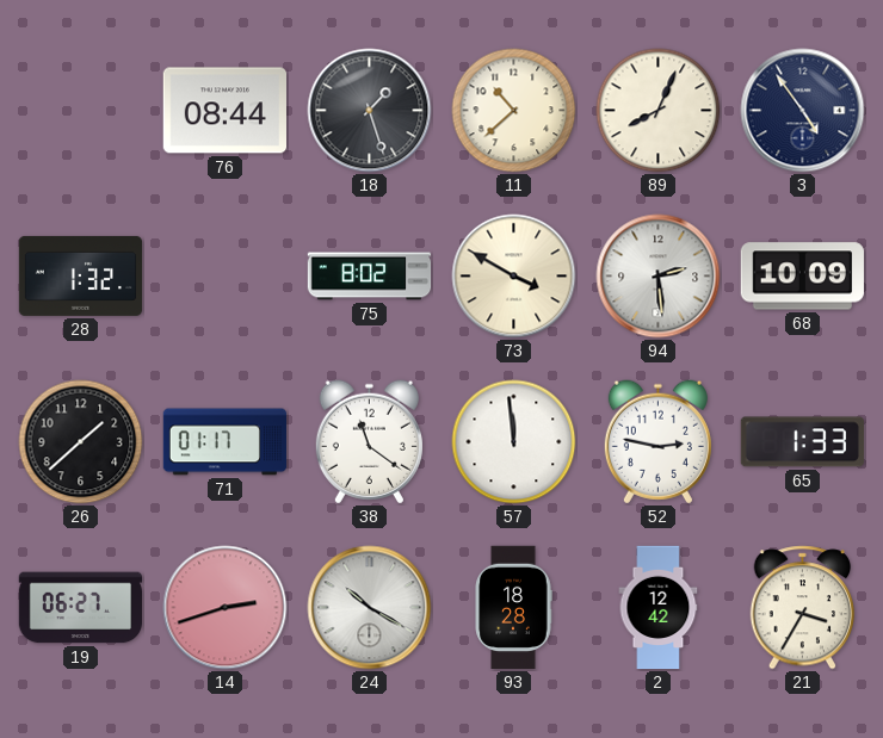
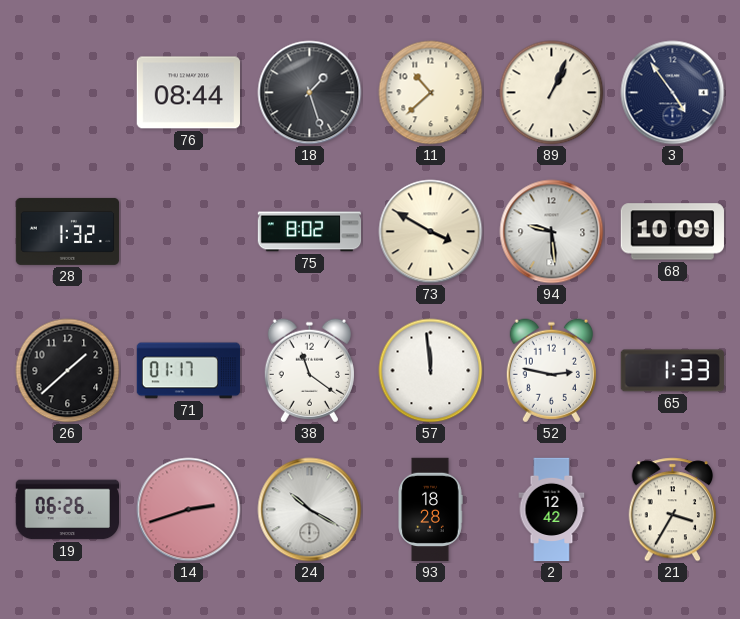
89: 8:04 -> 1:04
94: 2:29 -> 9:29
19: 06:27 -> 06:26
